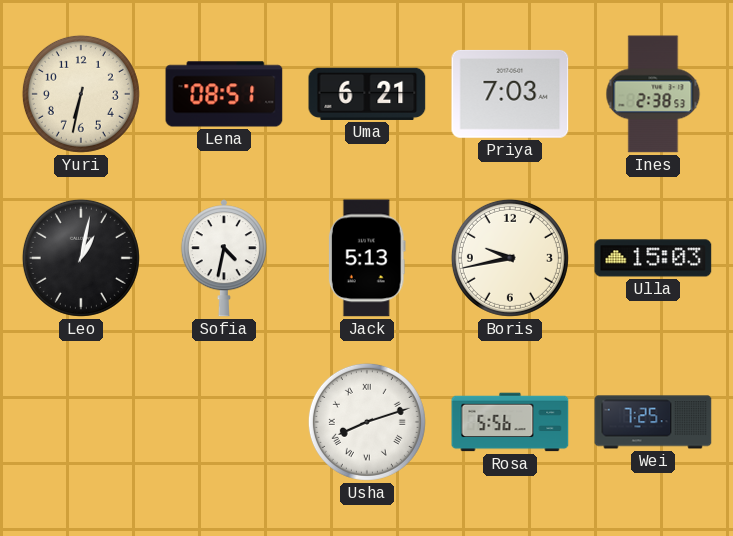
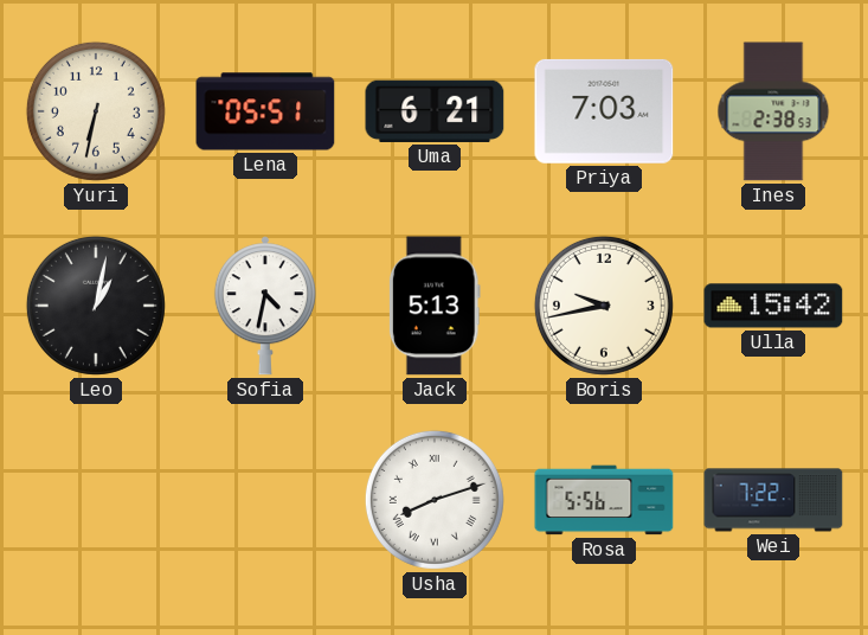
Lena: 08:51 -> 05:51
Ulla: 15:03 -> 15:42
Wei: 7:25 -> 7:22
